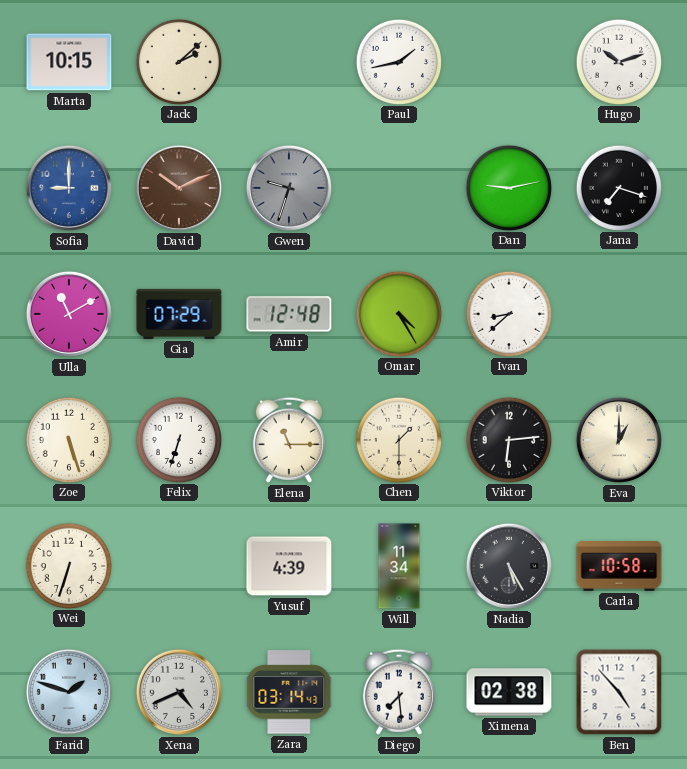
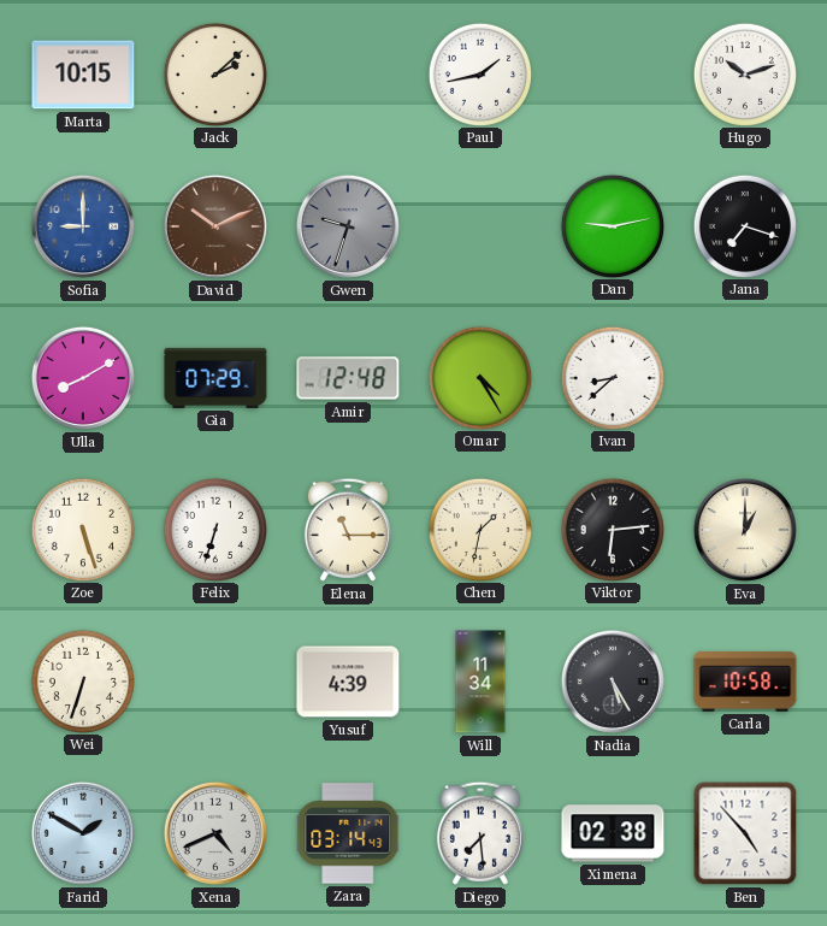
Ulla: 11:10 -> 8:10
Chen: 1:30 -> 1:32
Farid: 1:48 -> 1:50
